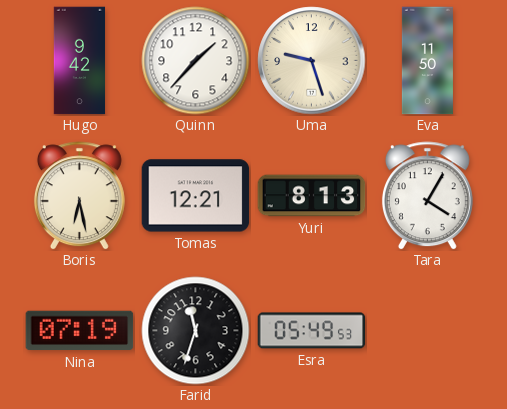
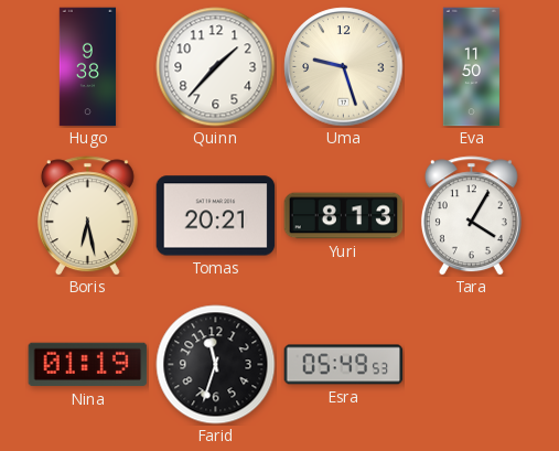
Hugo: 9:42 -> 9:38
Tomas: 12:21 -> 20:21
Nina: 07:19 -> 01:19
